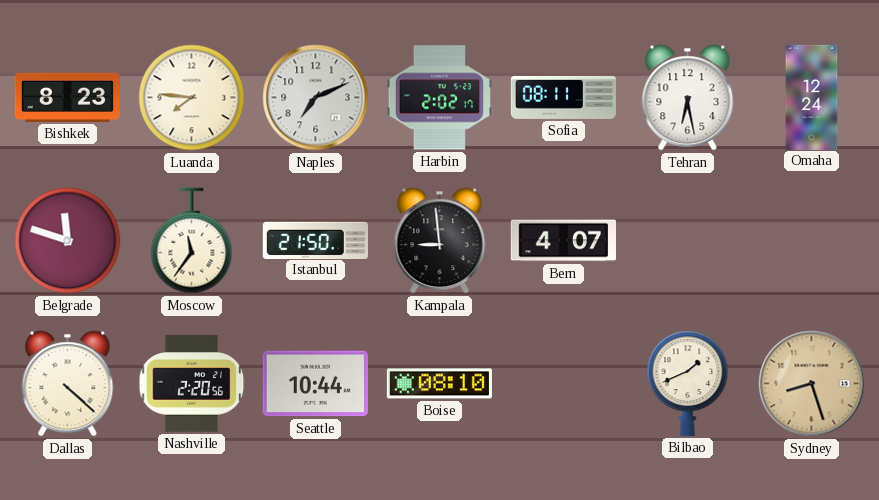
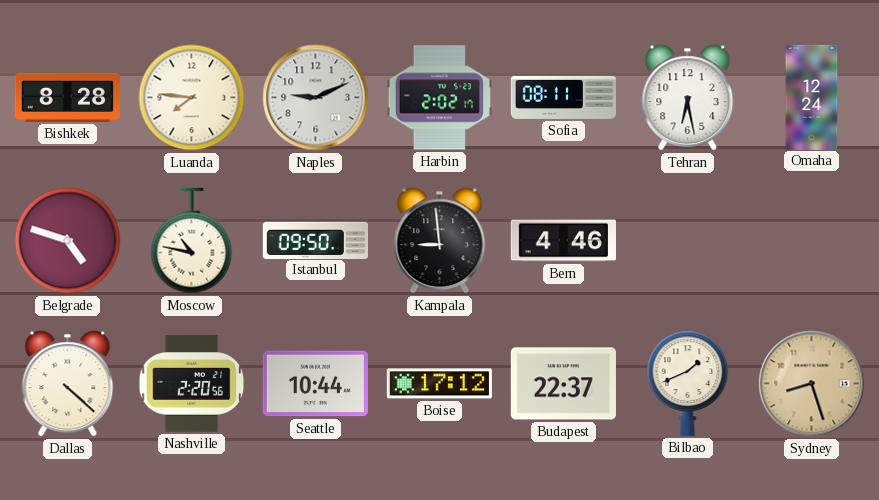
Bishkek: 8:23 -> 8:28
Naples: 7:11 -> 9:11
Belgrade: 11:48 -> 4:48
Moscow: 11:36 -> 10:47
Istanbul: 21:50 -> 09:50
Bern: 4:07 -> 4:46
Boise: 08:10 -> 17:12
Budapest: none -> 22:37
